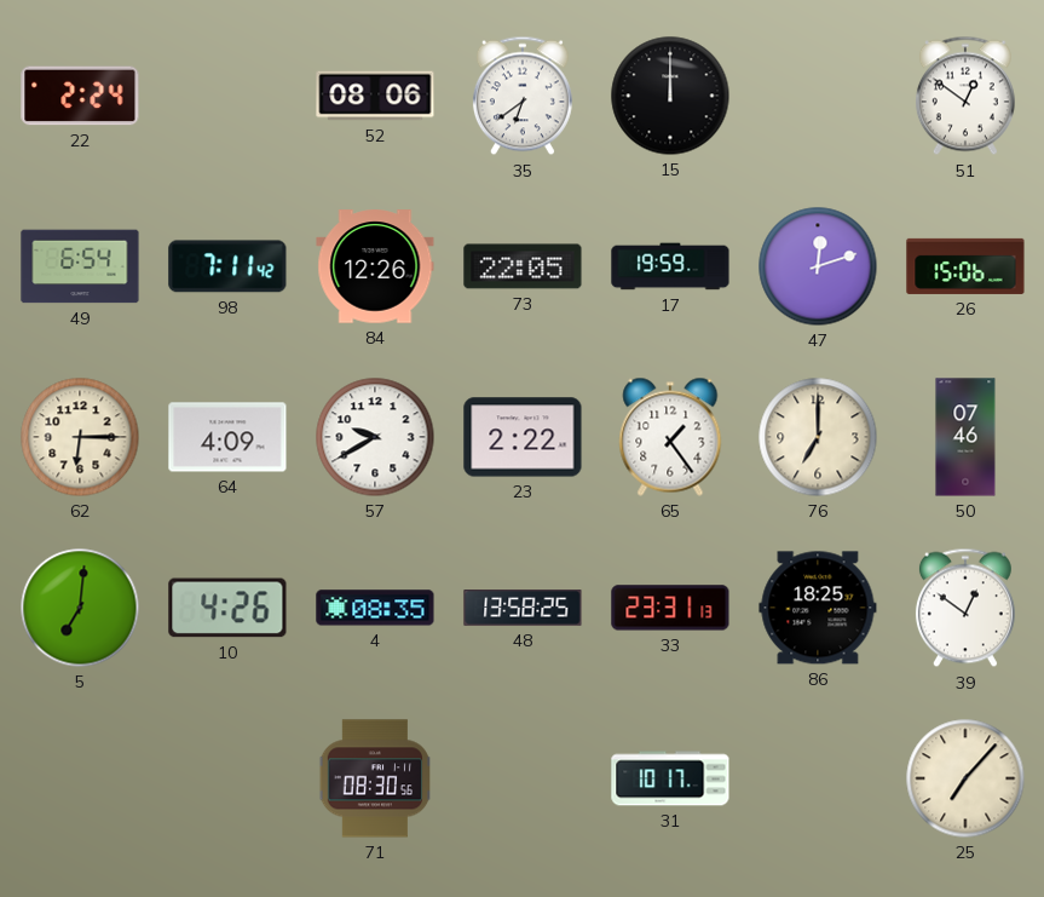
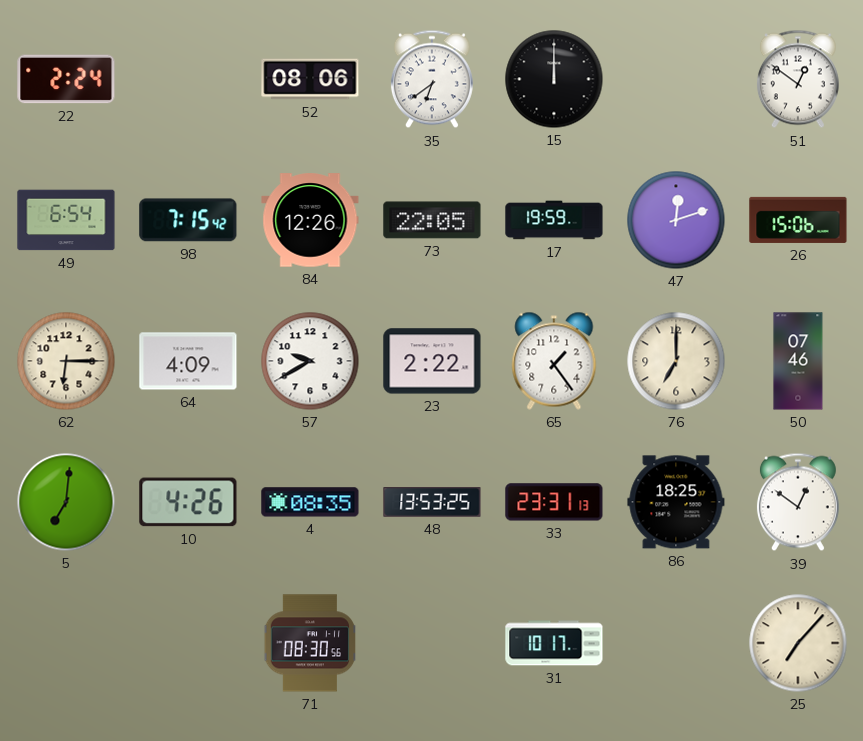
98: 7:11 -> 7:15
48: 13:58 -> 13:53
